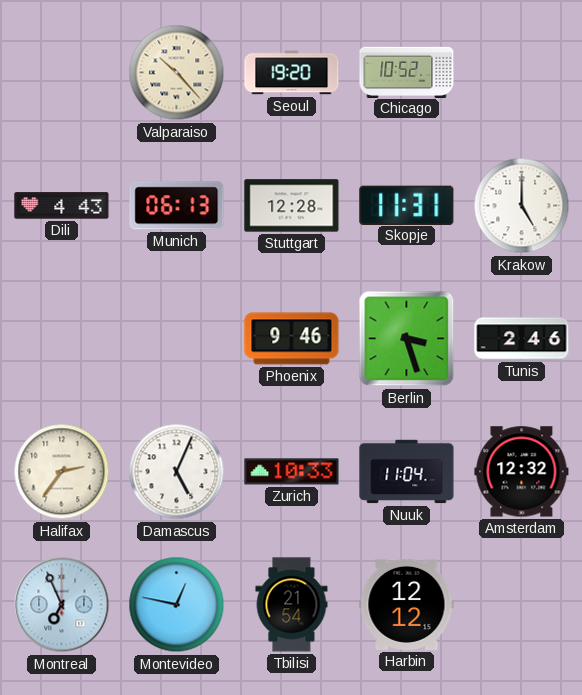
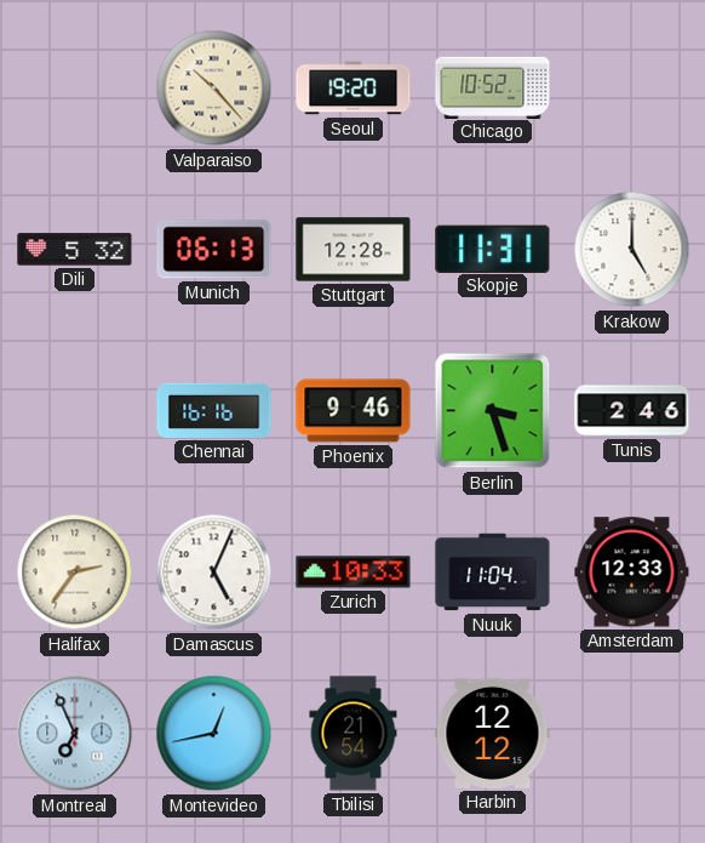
Dili: 4:43 -> 5:32
Chennai: none -> 16:16
Amsterdam: 12:32 -> 12:33
Montevideo: 12:47 -> 12:43
